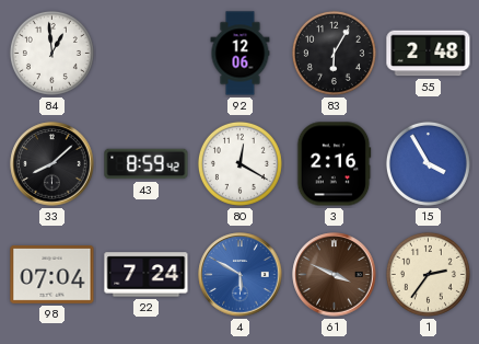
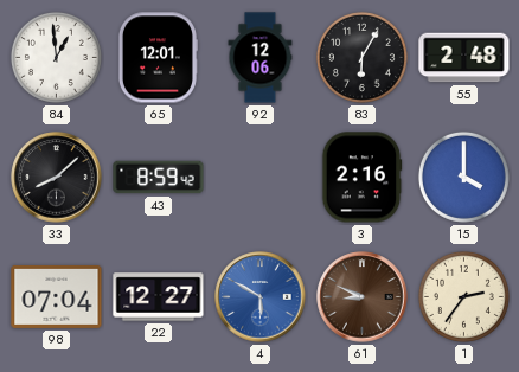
65: none -> 12:01
80: 12:20 -> none
15: 3:55 -> 4:00
22: 7:24 -> 12:27
61: 3:49 -> 8:49
